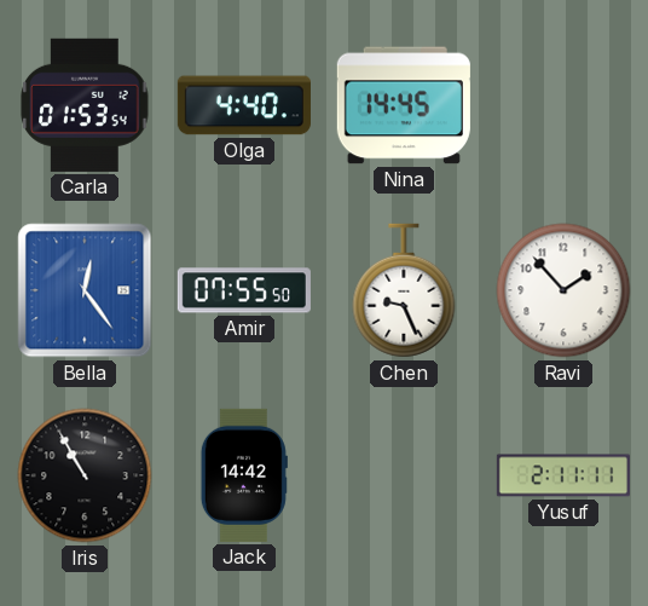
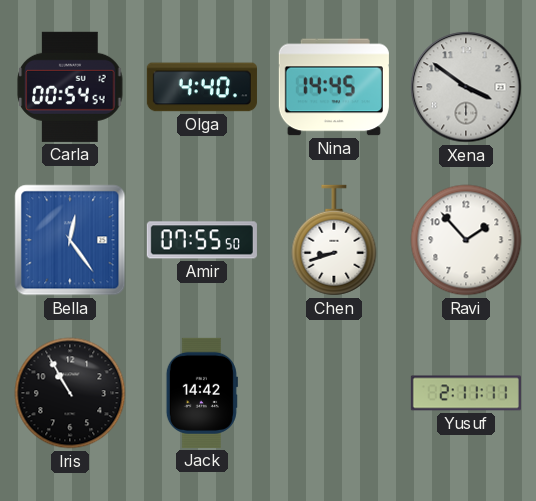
Carla: 01:53 -> 00:54
Xena: none -> 3:51
Chen: 9:26 -> 8:42
